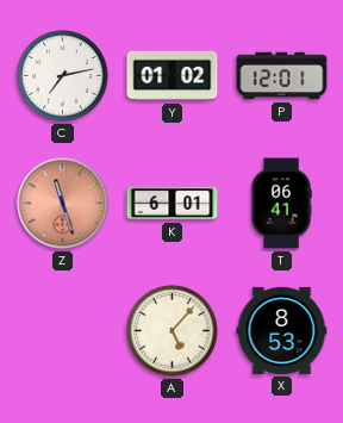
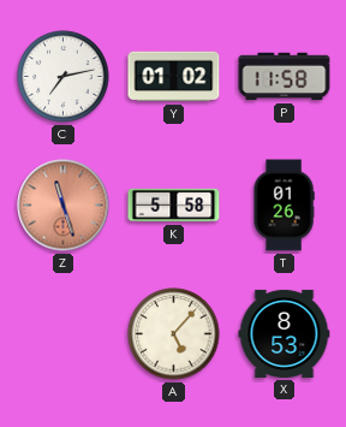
P: 12:01 -> 11:58
K: 6:01 -> 5:58
T: 06:41 -> 01:26
